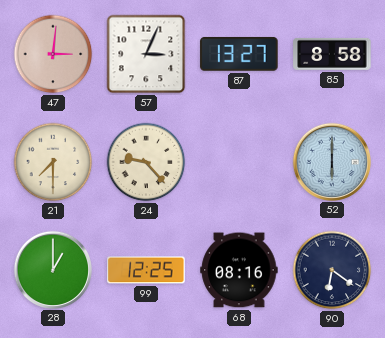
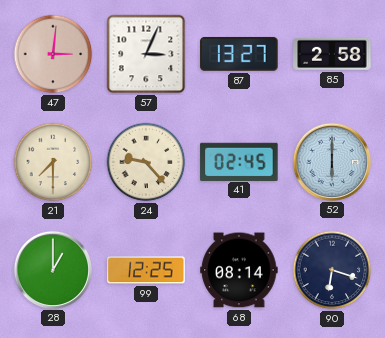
85: 8:58 -> 2:58
41: none -> 02:45
68: 08:16 -> 08:14
90: 6:21 -> 6:18
